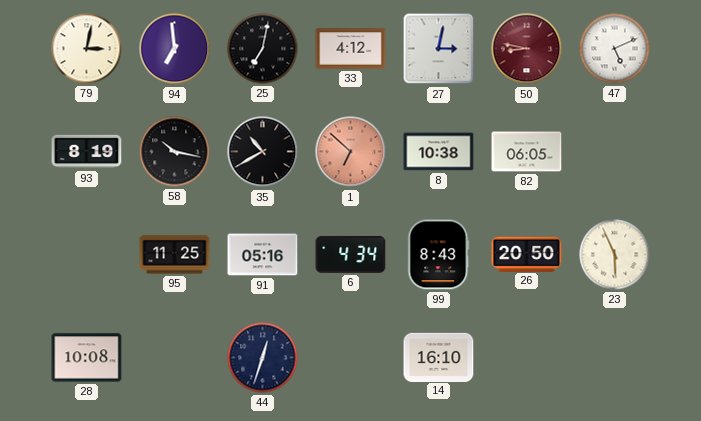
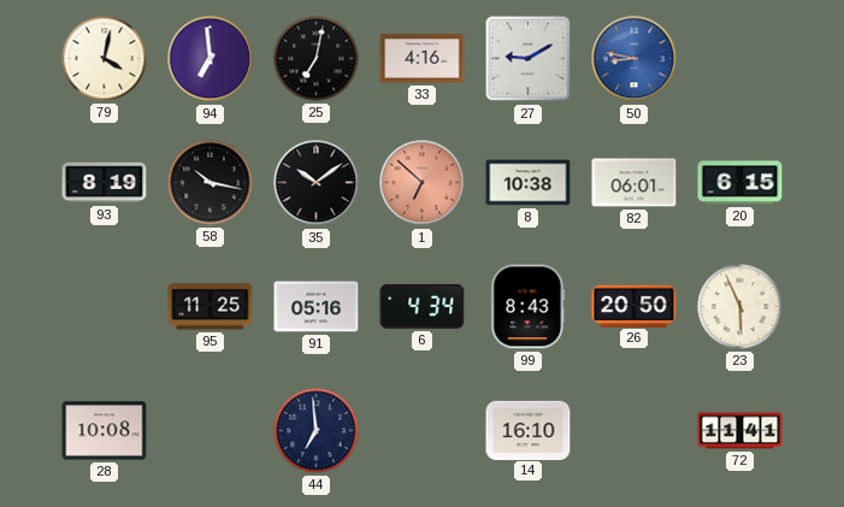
79: 3:02 -> 4:02
33: 4:12 -> 4:16
27: 3:02 -> 9:10
50 dial: burgundy -> blue
47: 5:11 -> none
35: 10:40 -> 10:09
82: 06:05 -> 06:01
20: none -> 6:15
44: 12:33 -> 6:59
72: none -> 11:41
